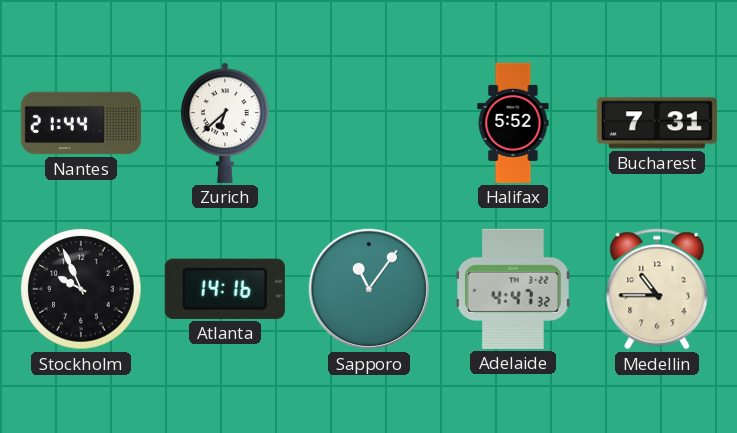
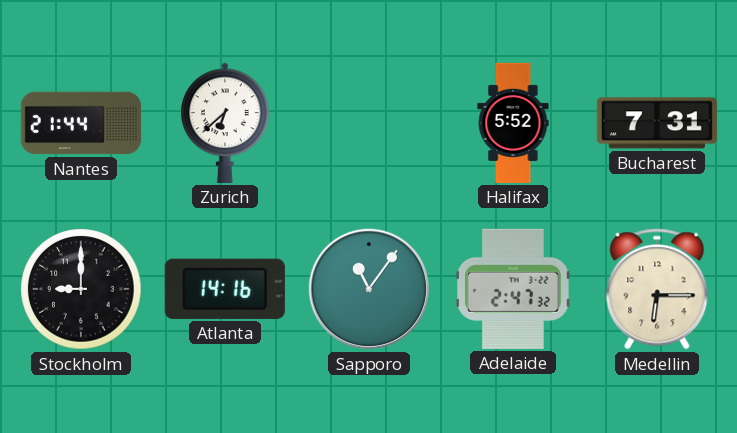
Stockholm: 9:56 -> 9:00
Adelaide: 4:47 -> 2:47
Medellin: 10:45 -> 6:15
